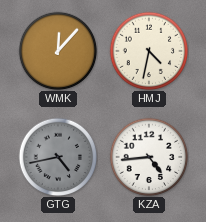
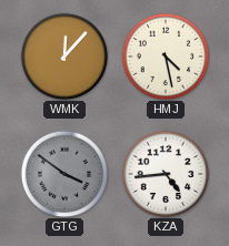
HMJ: 4:32 -> 4:28
GTG: 4:43 -> 3:51
